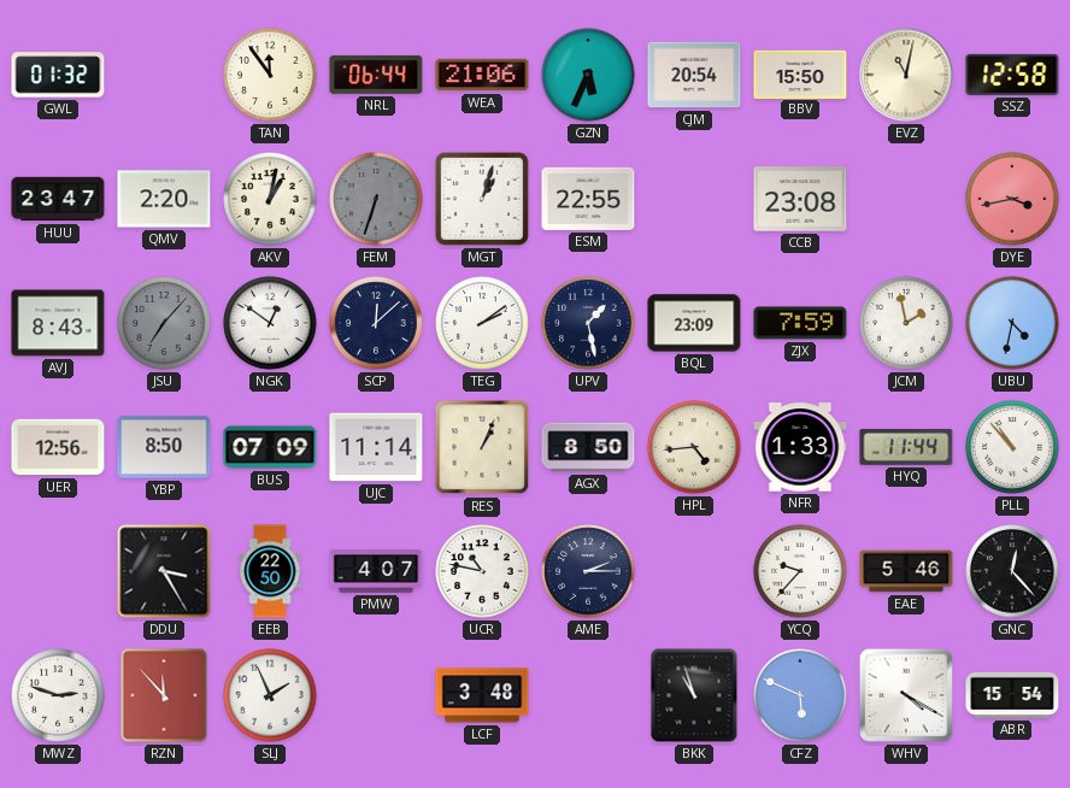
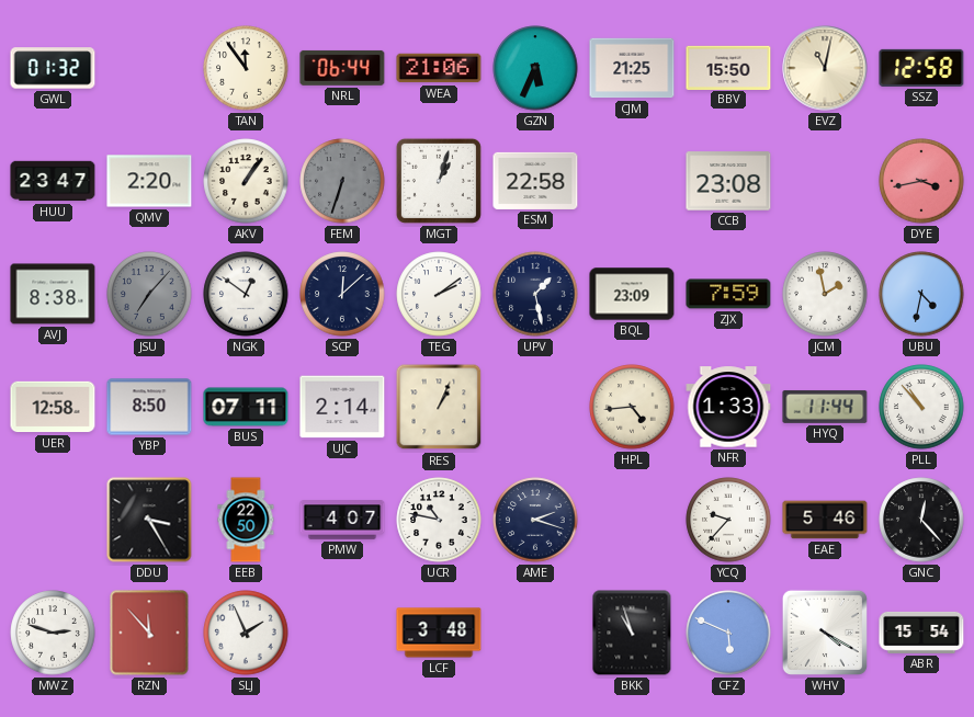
CJM: 20:54 -> 21:25
AKV: 1:02 -> 1:06
ESM: 22:55 -> 22:58
AVJ: 8:43 -> 8:38
UER: 12:56 -> 12:58
BUS: 07:09 -> 07:11
UJC: 11:14 -> 2:14
AGX: 8:50 -> none
AME: 2:15 -> 2:18
